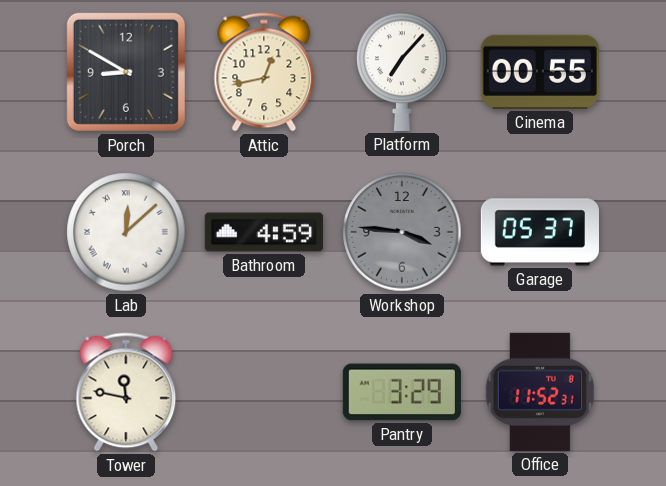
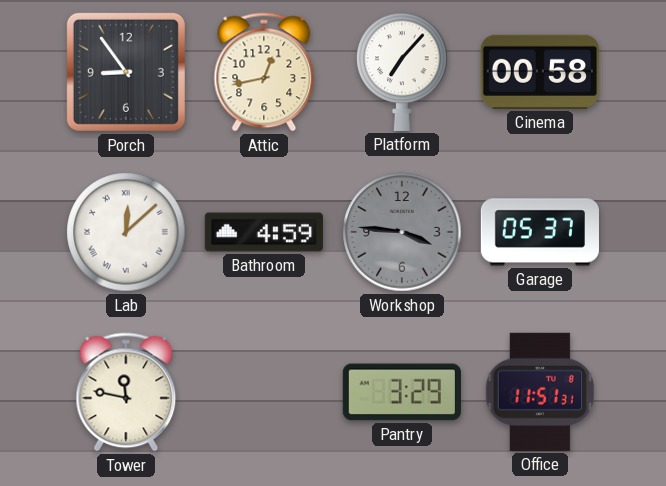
Porch: 8:50 -> 8:54
Cinema: 00:55 -> 00:58
Office: 11:52 -> 11:51
